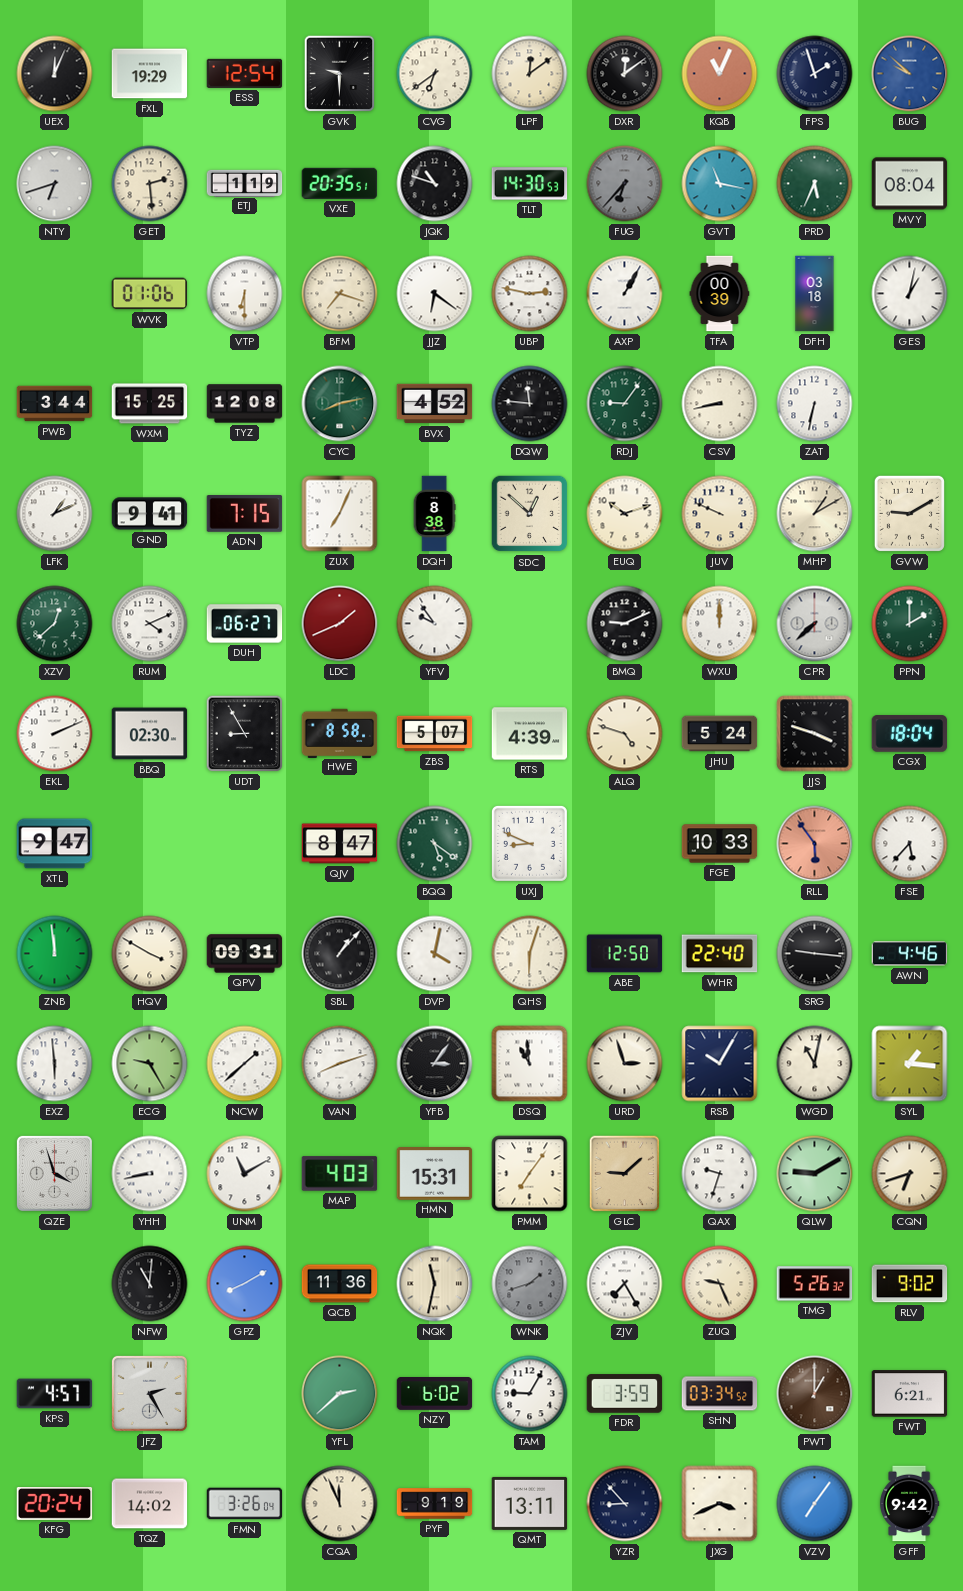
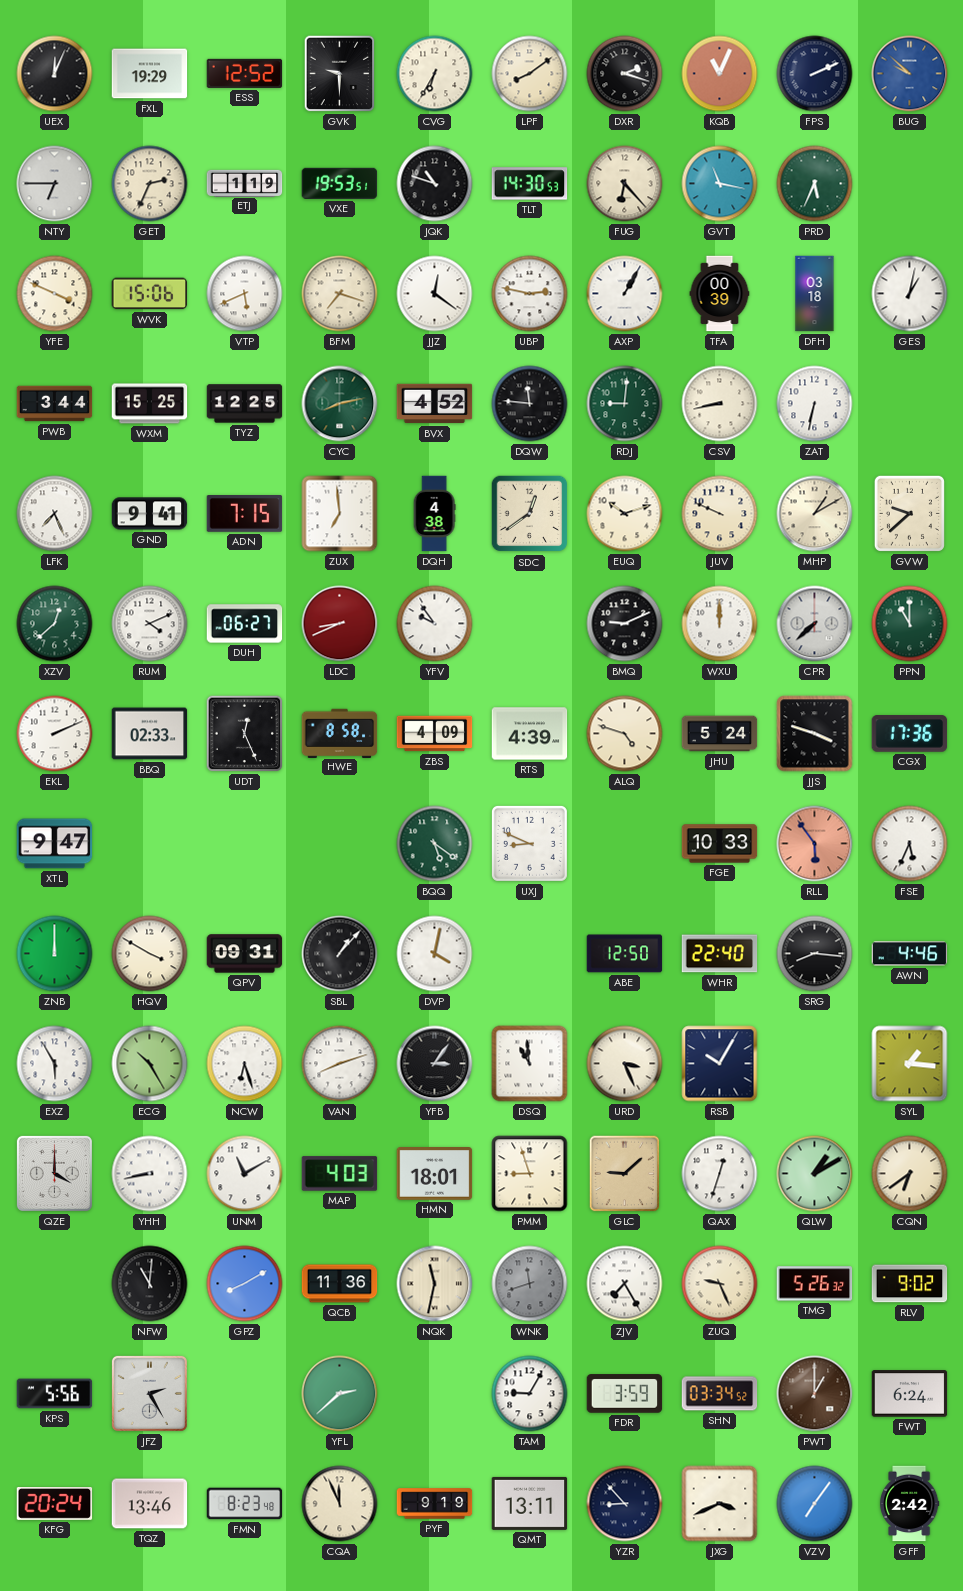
ESS: 12:54 -> 12:52
CVG: 6:39 -> 6:35
LPF: 12:09 -> 8:09
DXR: 12:09 -> 2:18
FPS: 1:57 -> 2:11
NTY: 6:42 -> 6:45
GET: 2:29 -> 2:34
VXE: 20:35 -> 19:53
FUG: 6:37 -> 6:23
FUG dial: grey -> cream
MVY: 08:04 -> none
YFE: none -> 3:49
WVK: 01:06 -> 15:06
VTP: 6:30 -> 5:41
JJZ: 6:21 -> 12:21
TYZ: 12:08 -> 12:25
RDJ: 9:06 -> 9:01
LFK: 1:11 -> 7:26
ZUX: 7:04 -> 6:59
DQH: 8:38 -> 4:38
SDC: 12:52 -> 12:39
GVW: 9:10 -> 9:38
LDC: 1:41 -> 8:41
PPN: 2:00 -> 11:00
BBQ: 02:30 -> 02:33
UDT: 8:55 -> 12:26
ZBS: 5:07 -> 4:09
CGX: 18:04 -> 17:36
QJV: 8:47 -> none
FSE: 5:37 -> 5:34
ZNB: 11:59 -> 12:00
QHS: 6:03 -> none
SRG: 9:16 -> 8:16
EXZ: 5:59 -> 5:55
ECG: 9:25 -> 10:25
NCW: 1:38 -> 6:27
URD: 2:57 -> 3:26
WGD: 11:02 -> none
QZE: 3:57 -> 4:00
HMN: 15:31 -> 18:01
PMM: 7:06 -> 8:57
QAX: 9:33 -> 12:33
QLW: 9:10 -> 1:10
CQN: 6:42 -> 6:39
WNK: 1:42 -> 11:42
KPS: 4:57 -> 5:56
NZY: 6:02 -> none
FWT: 6:21 -> 6:24
TQZ: 14:02 -> 13:46
FMN: 3:26 -> 8:23
GFF: 9:42 -> 2:42
